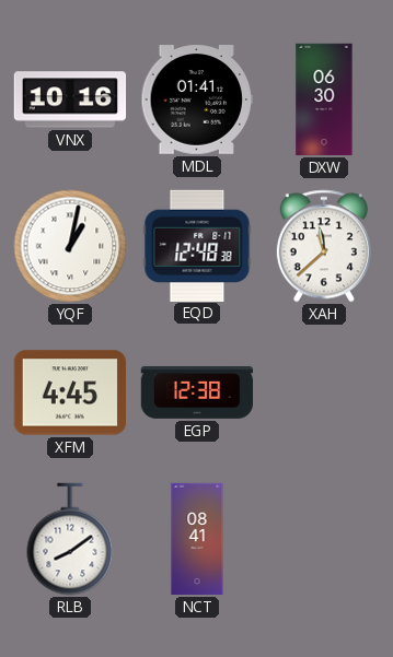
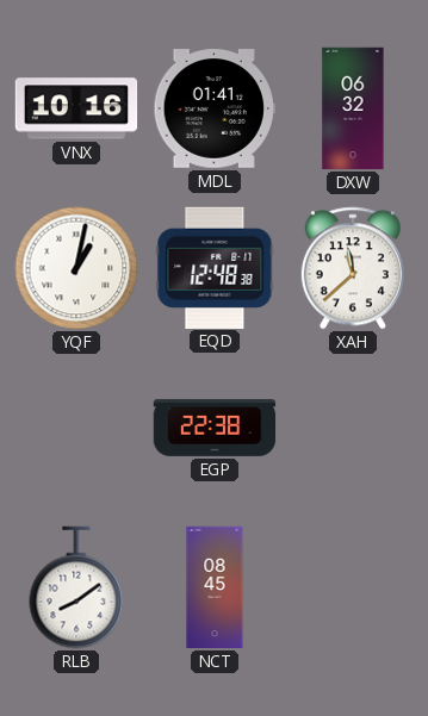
DXW: 06:30 -> 06:32
XFM: 4:45 -> none
EGP: 12:38 -> 22:38
NCT: 08:41 -> 08:45
